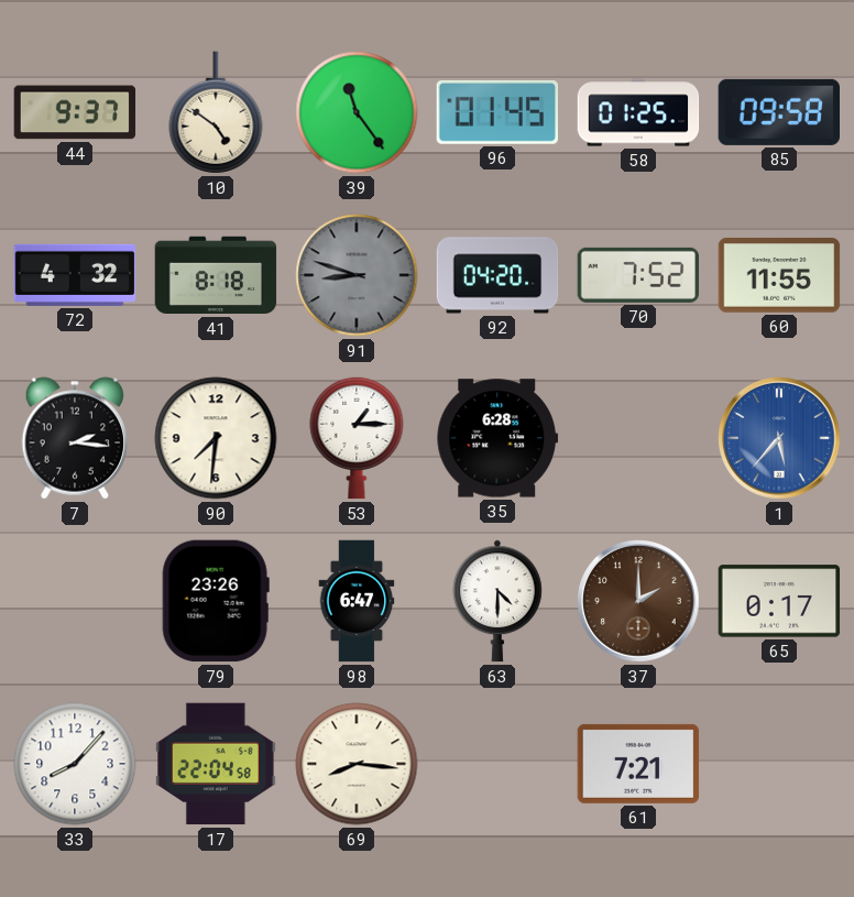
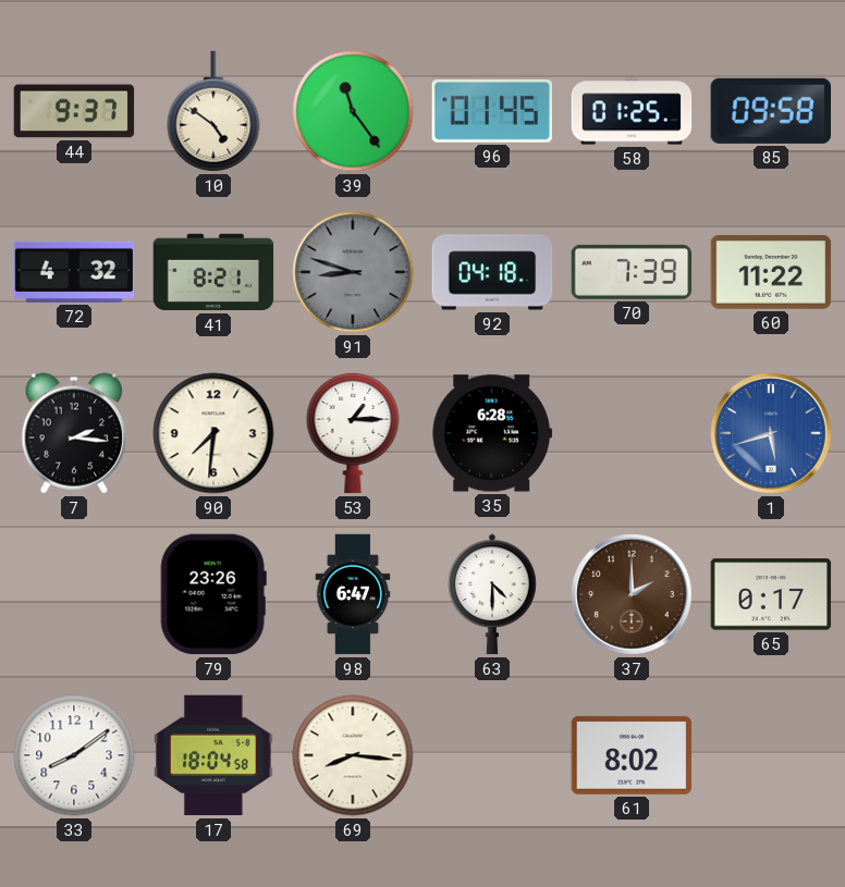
41: 8:18 -> 8:21
92: 04:20 -> 04:18
70: 7:52 -> 7:39
60: 11:55 -> 11:22
1: 5:37 -> 5:42
33: 8:07 -> 8:09
17: 22:04 -> 18:04
61: 7:21 -> 8:02
